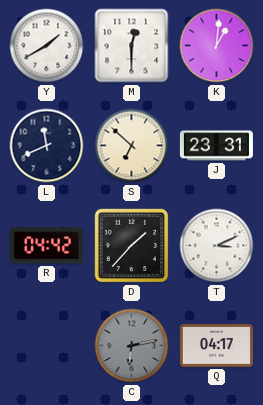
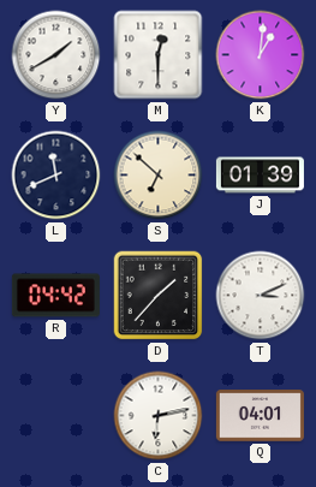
J: 23:31 -> 01:39
C dial: grey -> white
Q: 04:17 -> 04:01
